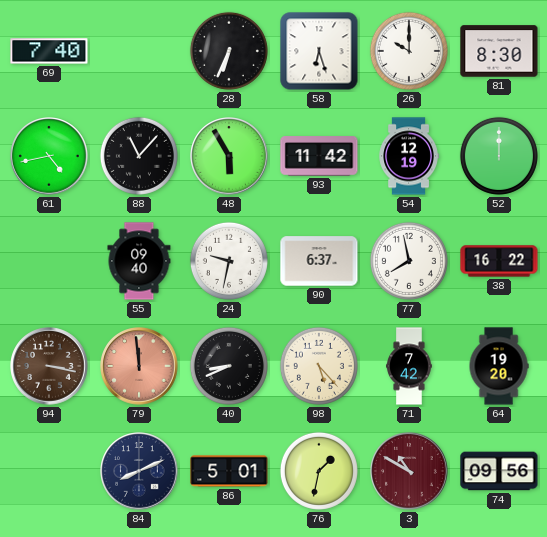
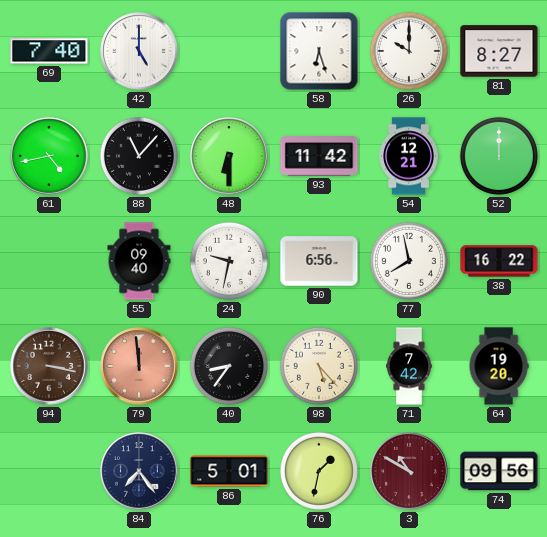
42: none -> 5:00
28: 6:34 -> none
81: 8:30 -> 8:27
48: 5:55 -> 6:30
54: 12:19 -> 12:21
90: 6:37 -> 6:56
40: 8:41 -> 8:36
84: 8:11 -> 7:24
